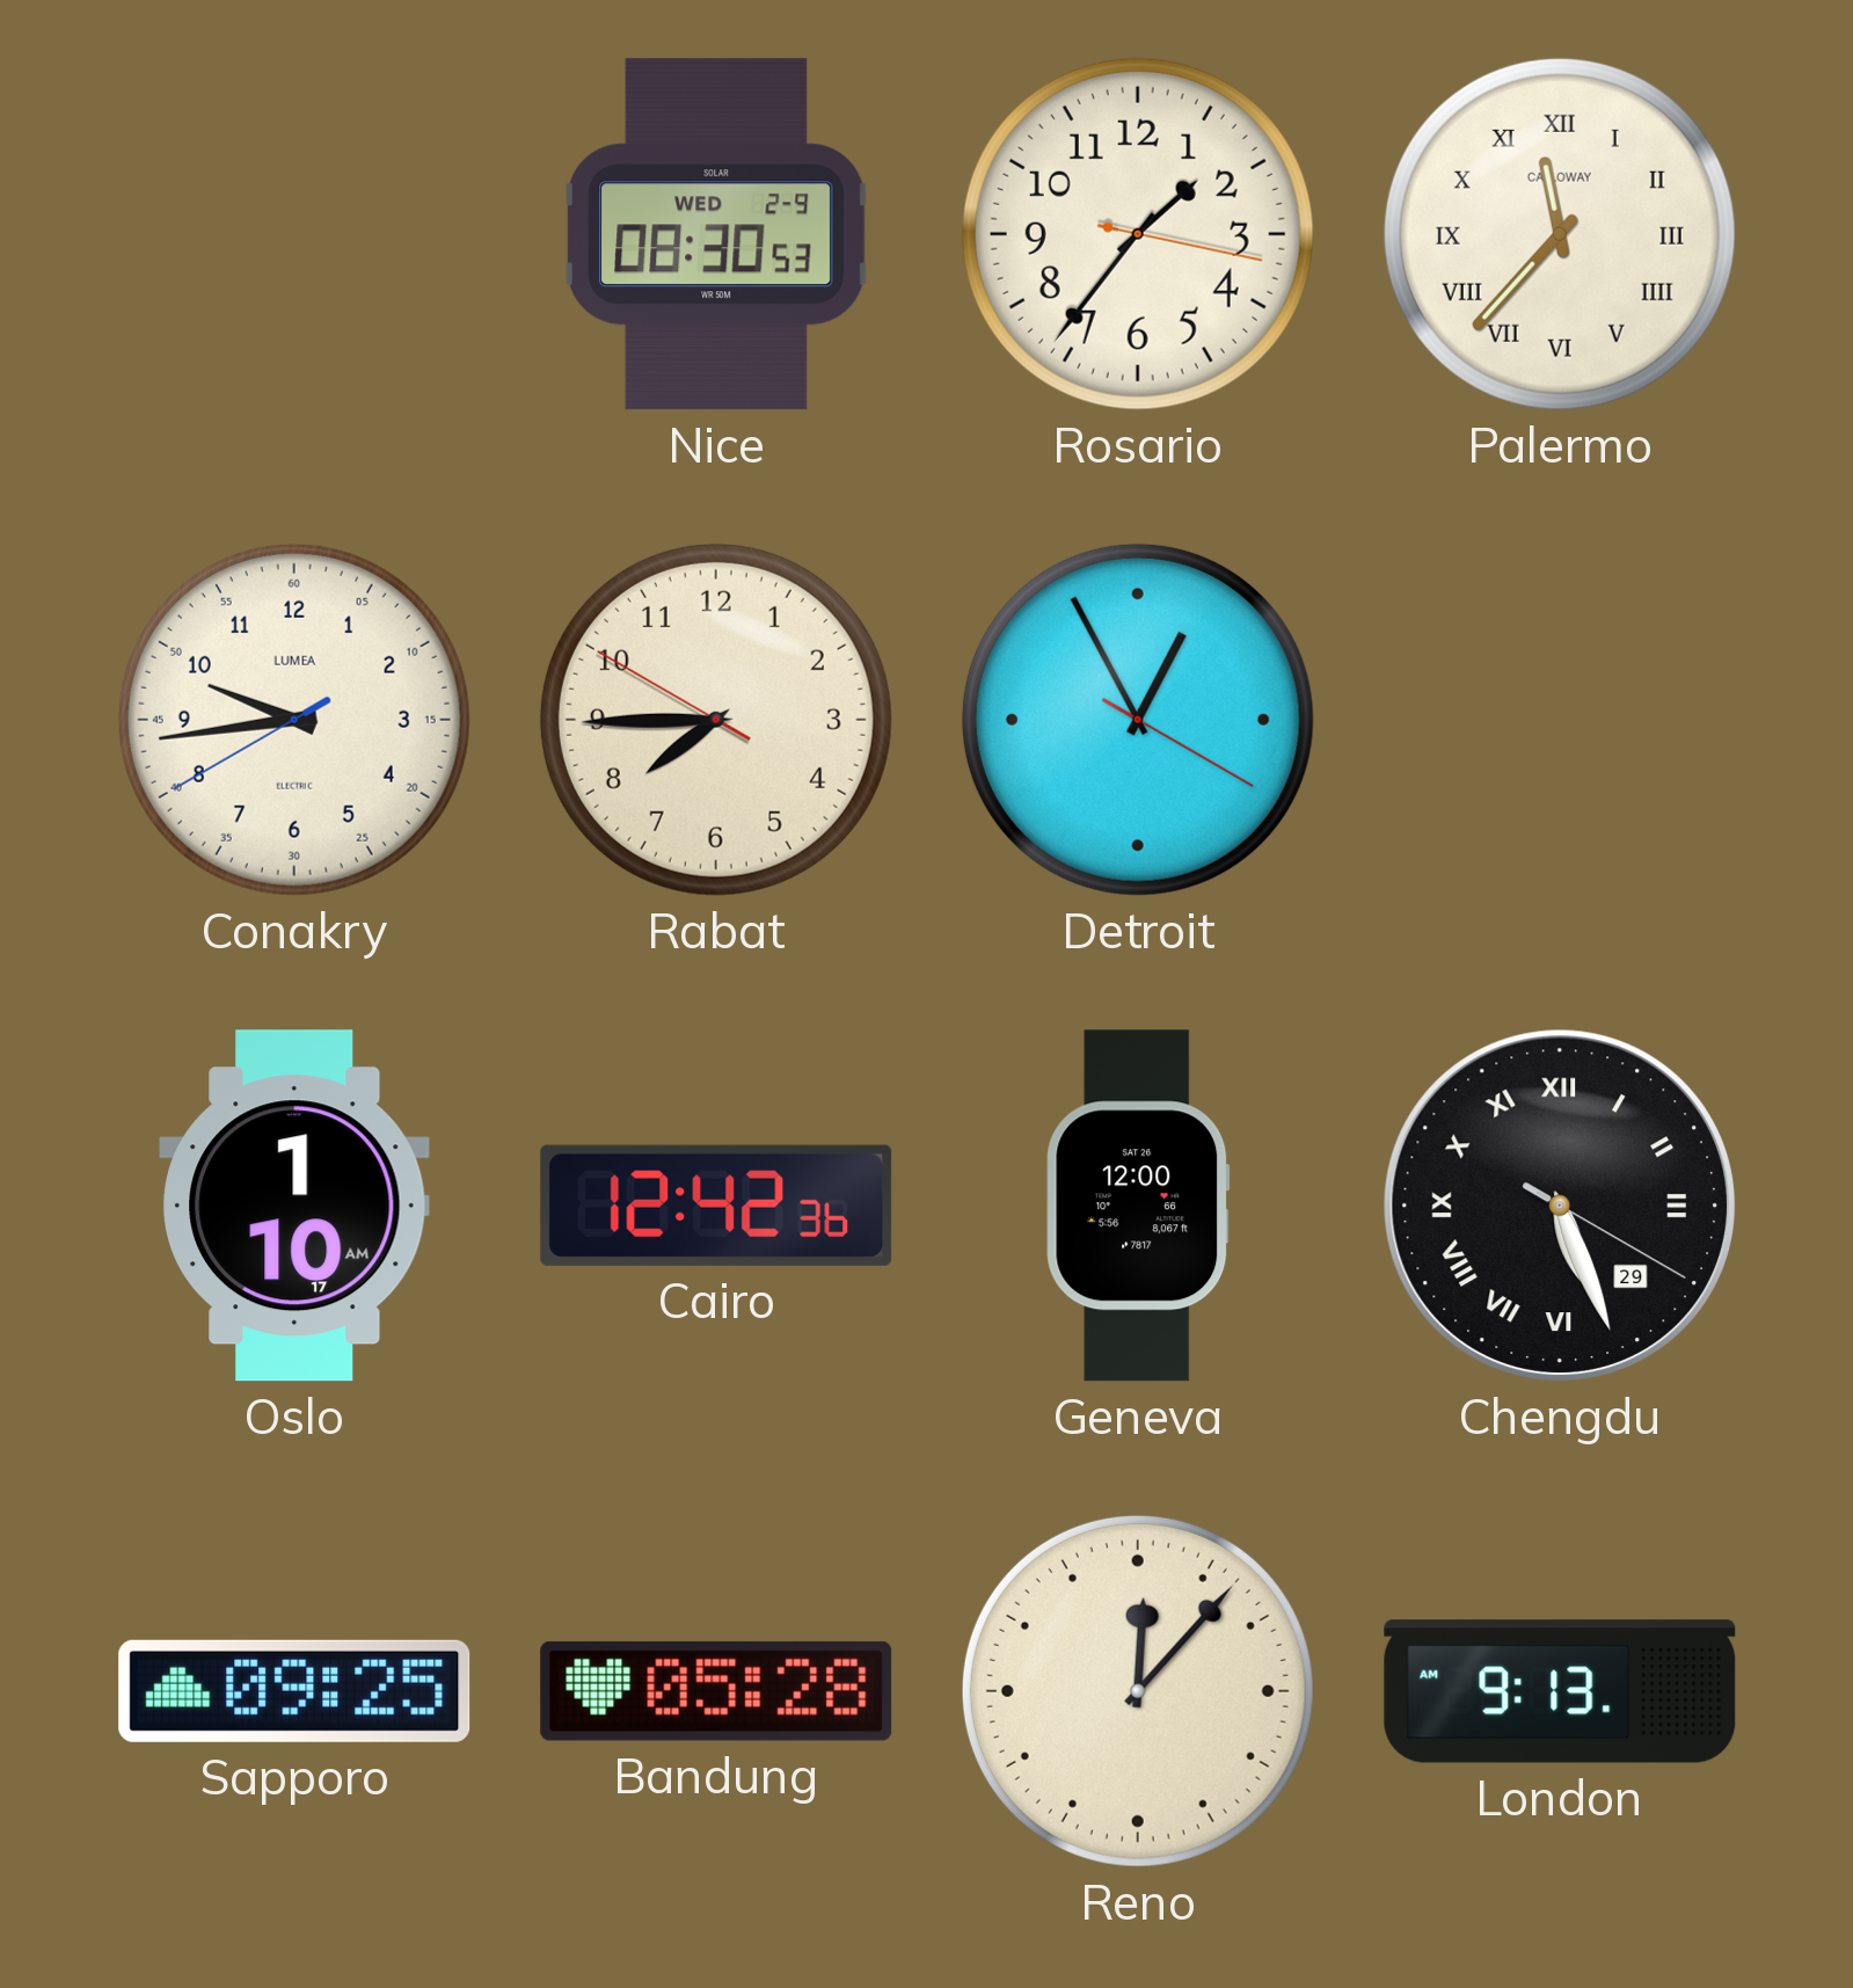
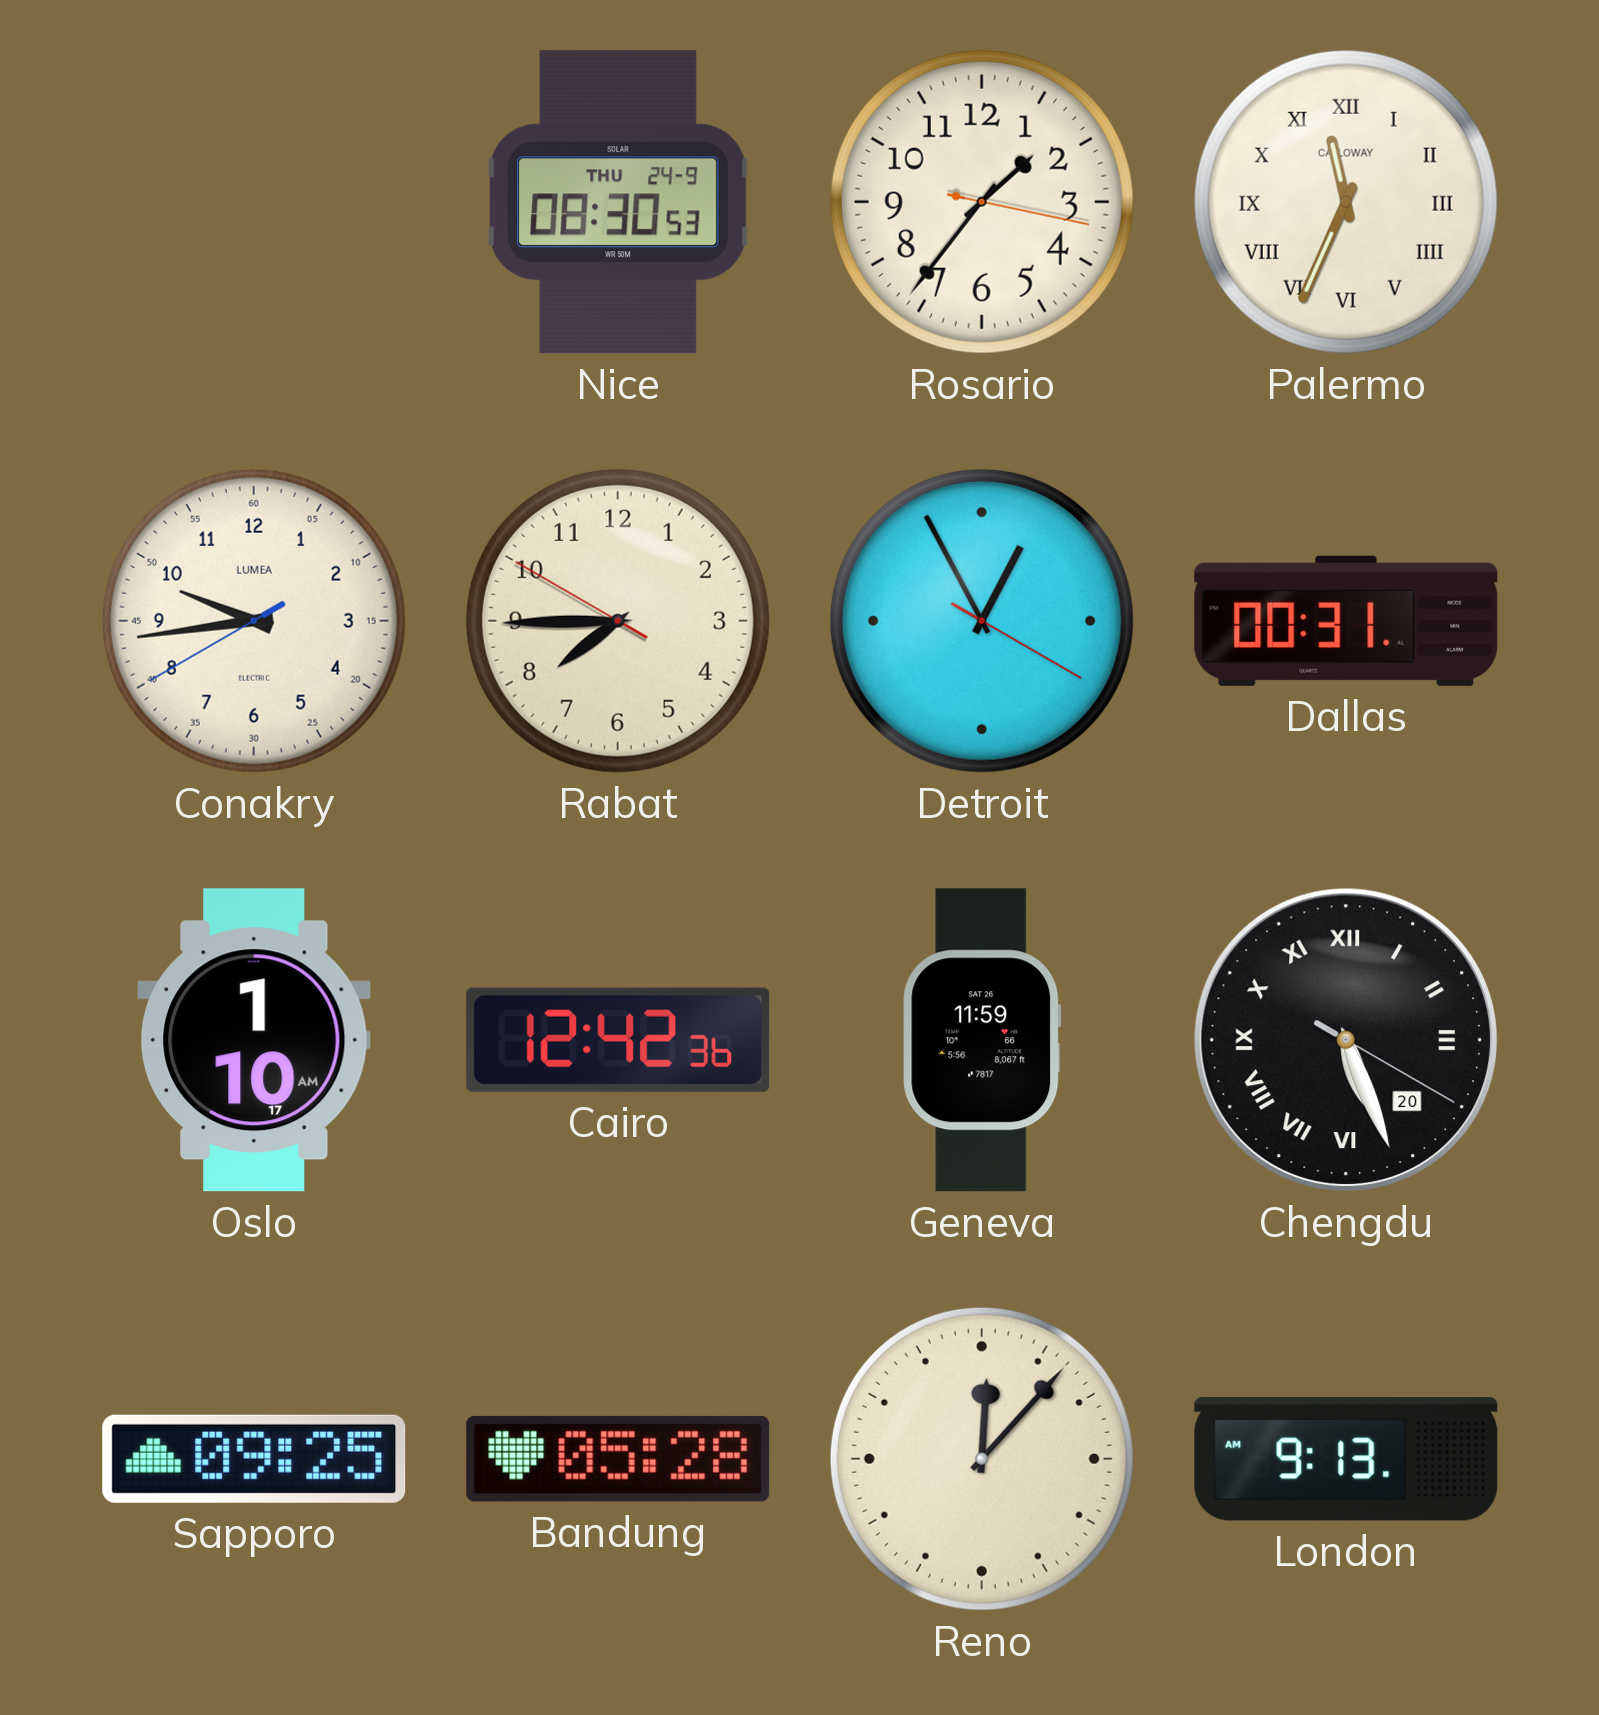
Nice date: WED 2-9 -> THU 24-9
Palermo: 11:37 -> 11:34
Dallas: none -> 00:31
Geneva: 12:00 -> 11:59
Chengdu date: 29 -> 20
